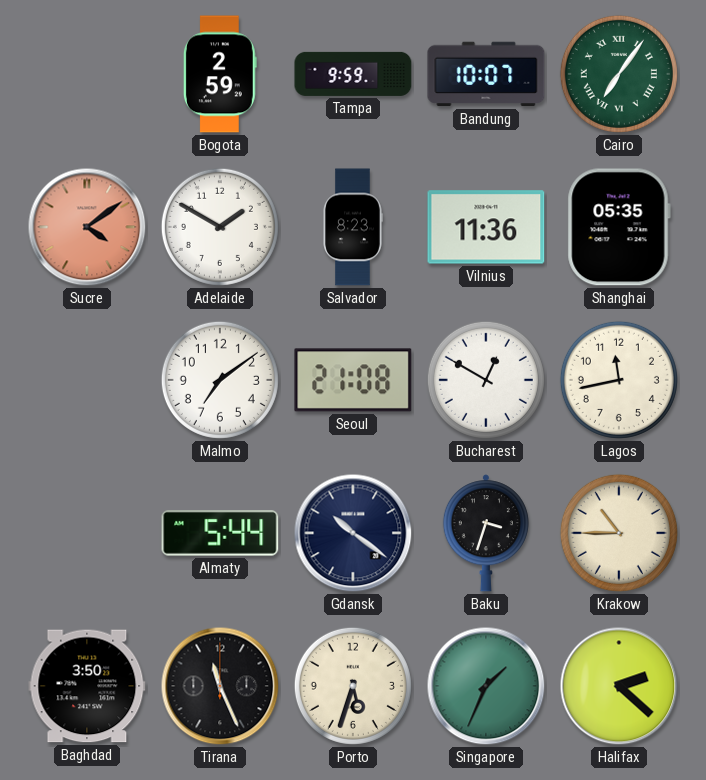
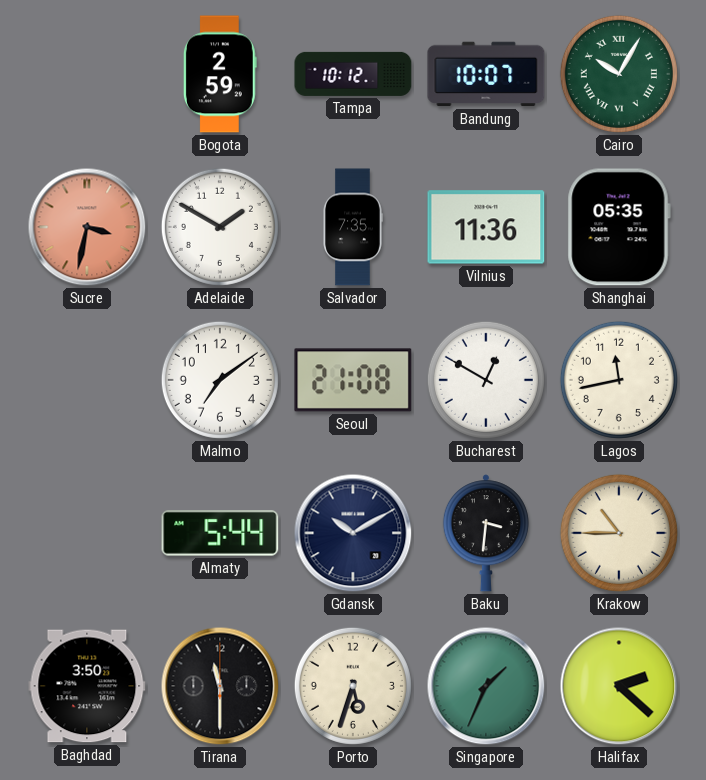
Tampa: 9:59 -> 10:12
Cairo: 7:06 -> 10:05
Sucre: 4:09 -> 3:32
Salvador: 8:23 -> 7:35
Gdansk: 10:21 -> 10:10
Baku: 3:33 -> 3:31
Tirana: 11:26 -> 11:30
